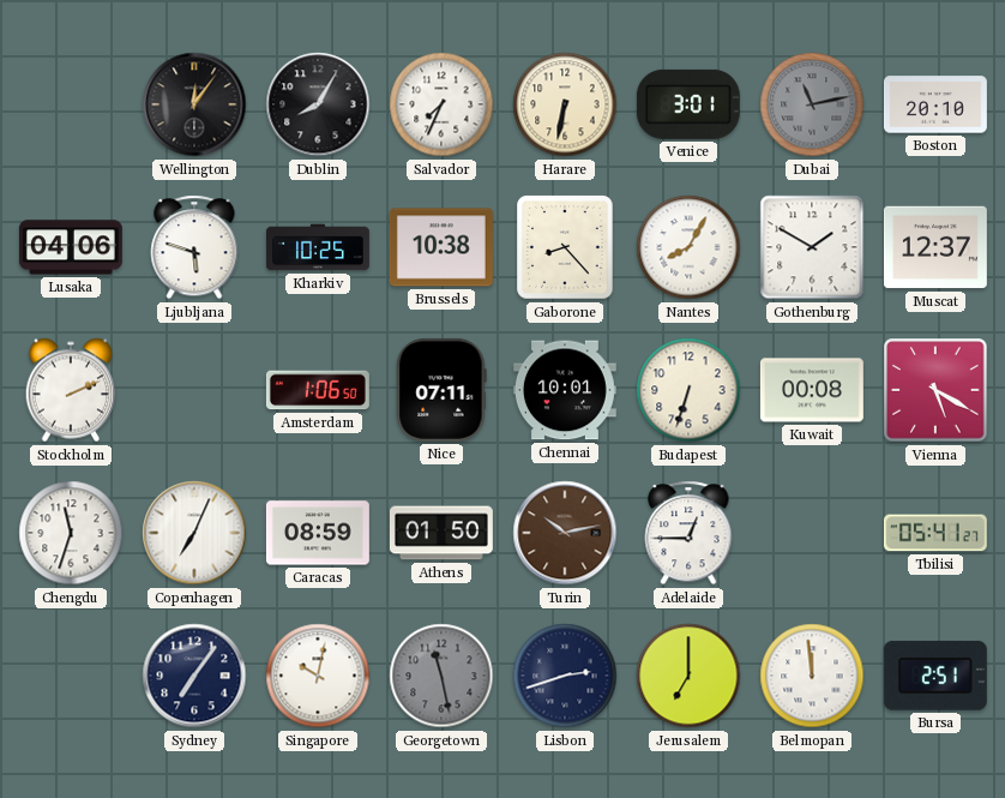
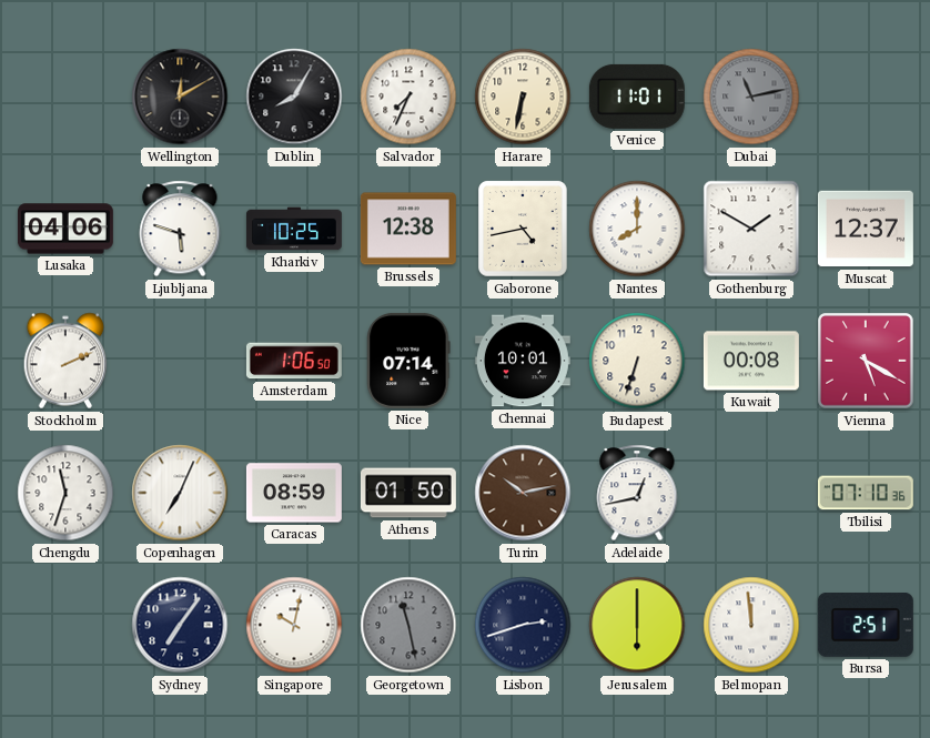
Wellington: 12:06 -> 12:10
Venice: 3:01 -> 11:01
Boston: 20:10 -> none
Brussels: 10:38 -> 12:38
Gaborone: 8:23 -> 4:43
Nantes: 8:05 -> 8:00
Nice: 07:11 -> 07:14
Adelaide: 12:45 -> 12:43
Tbilisi: 05:41 -> 07:10
Jerusalem: 7:00 -> 6:00
